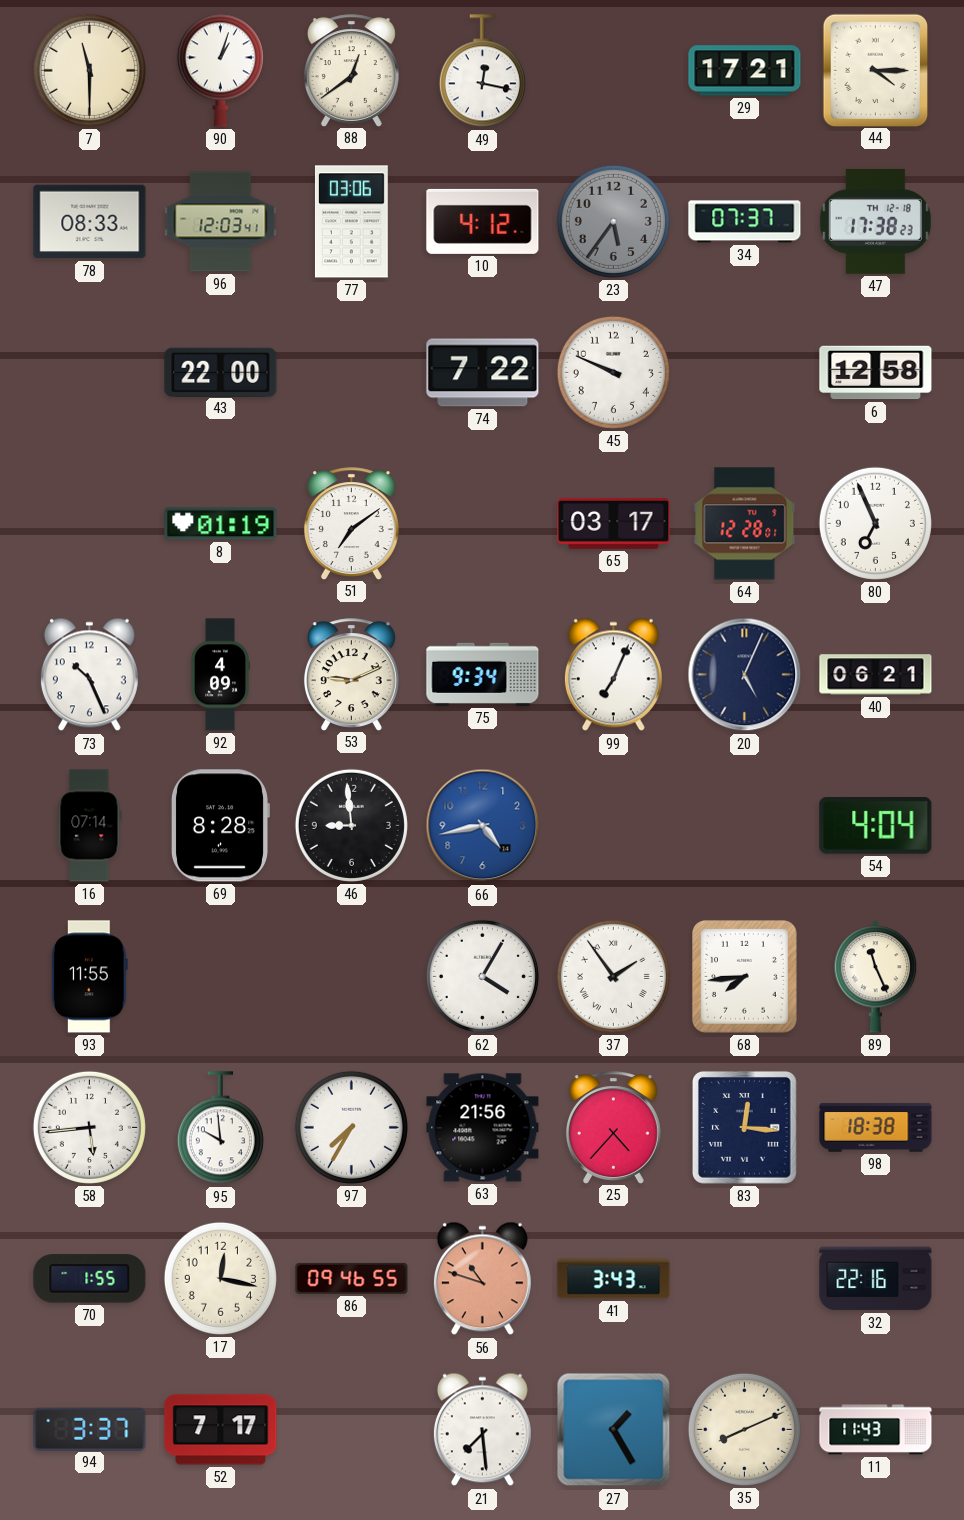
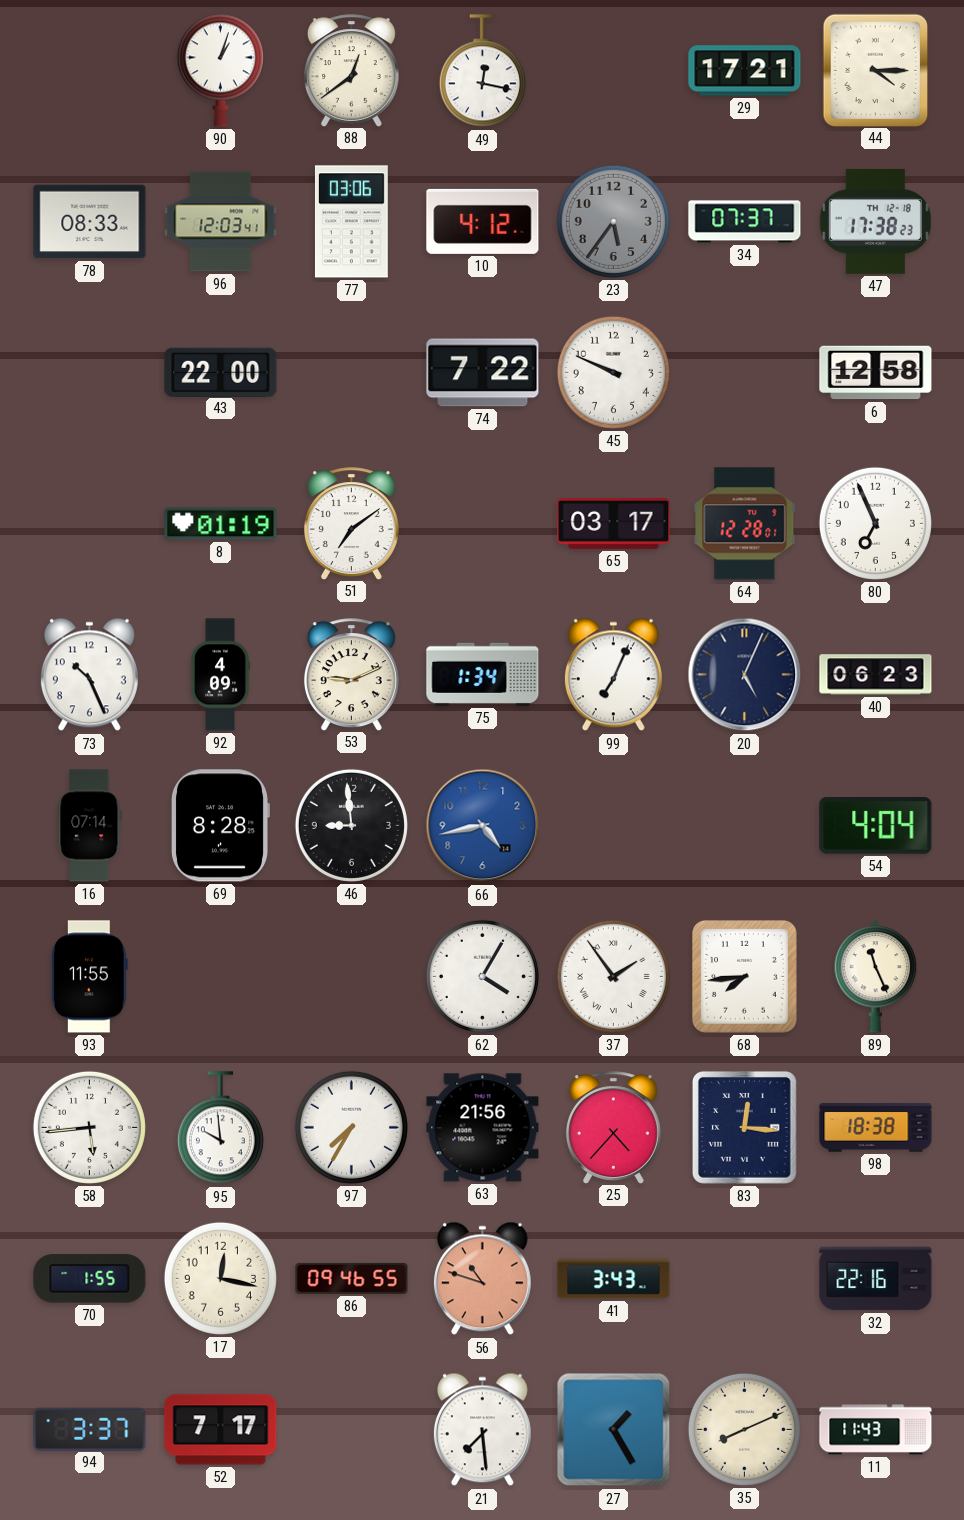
7: 11:30 -> none
75: 9:34 -> 1:34
40: 06:21 -> 06:23
